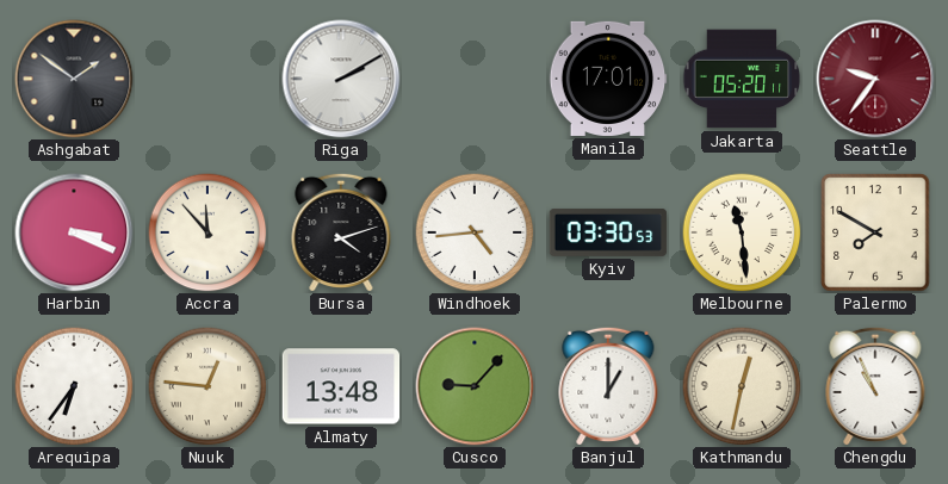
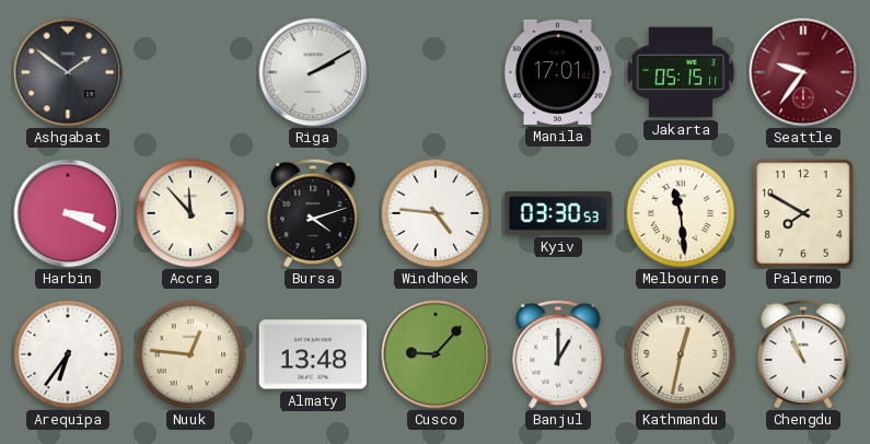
Jakarta: 05:20 -> 05:15
Windhoek: 4:44 -> 4:46
